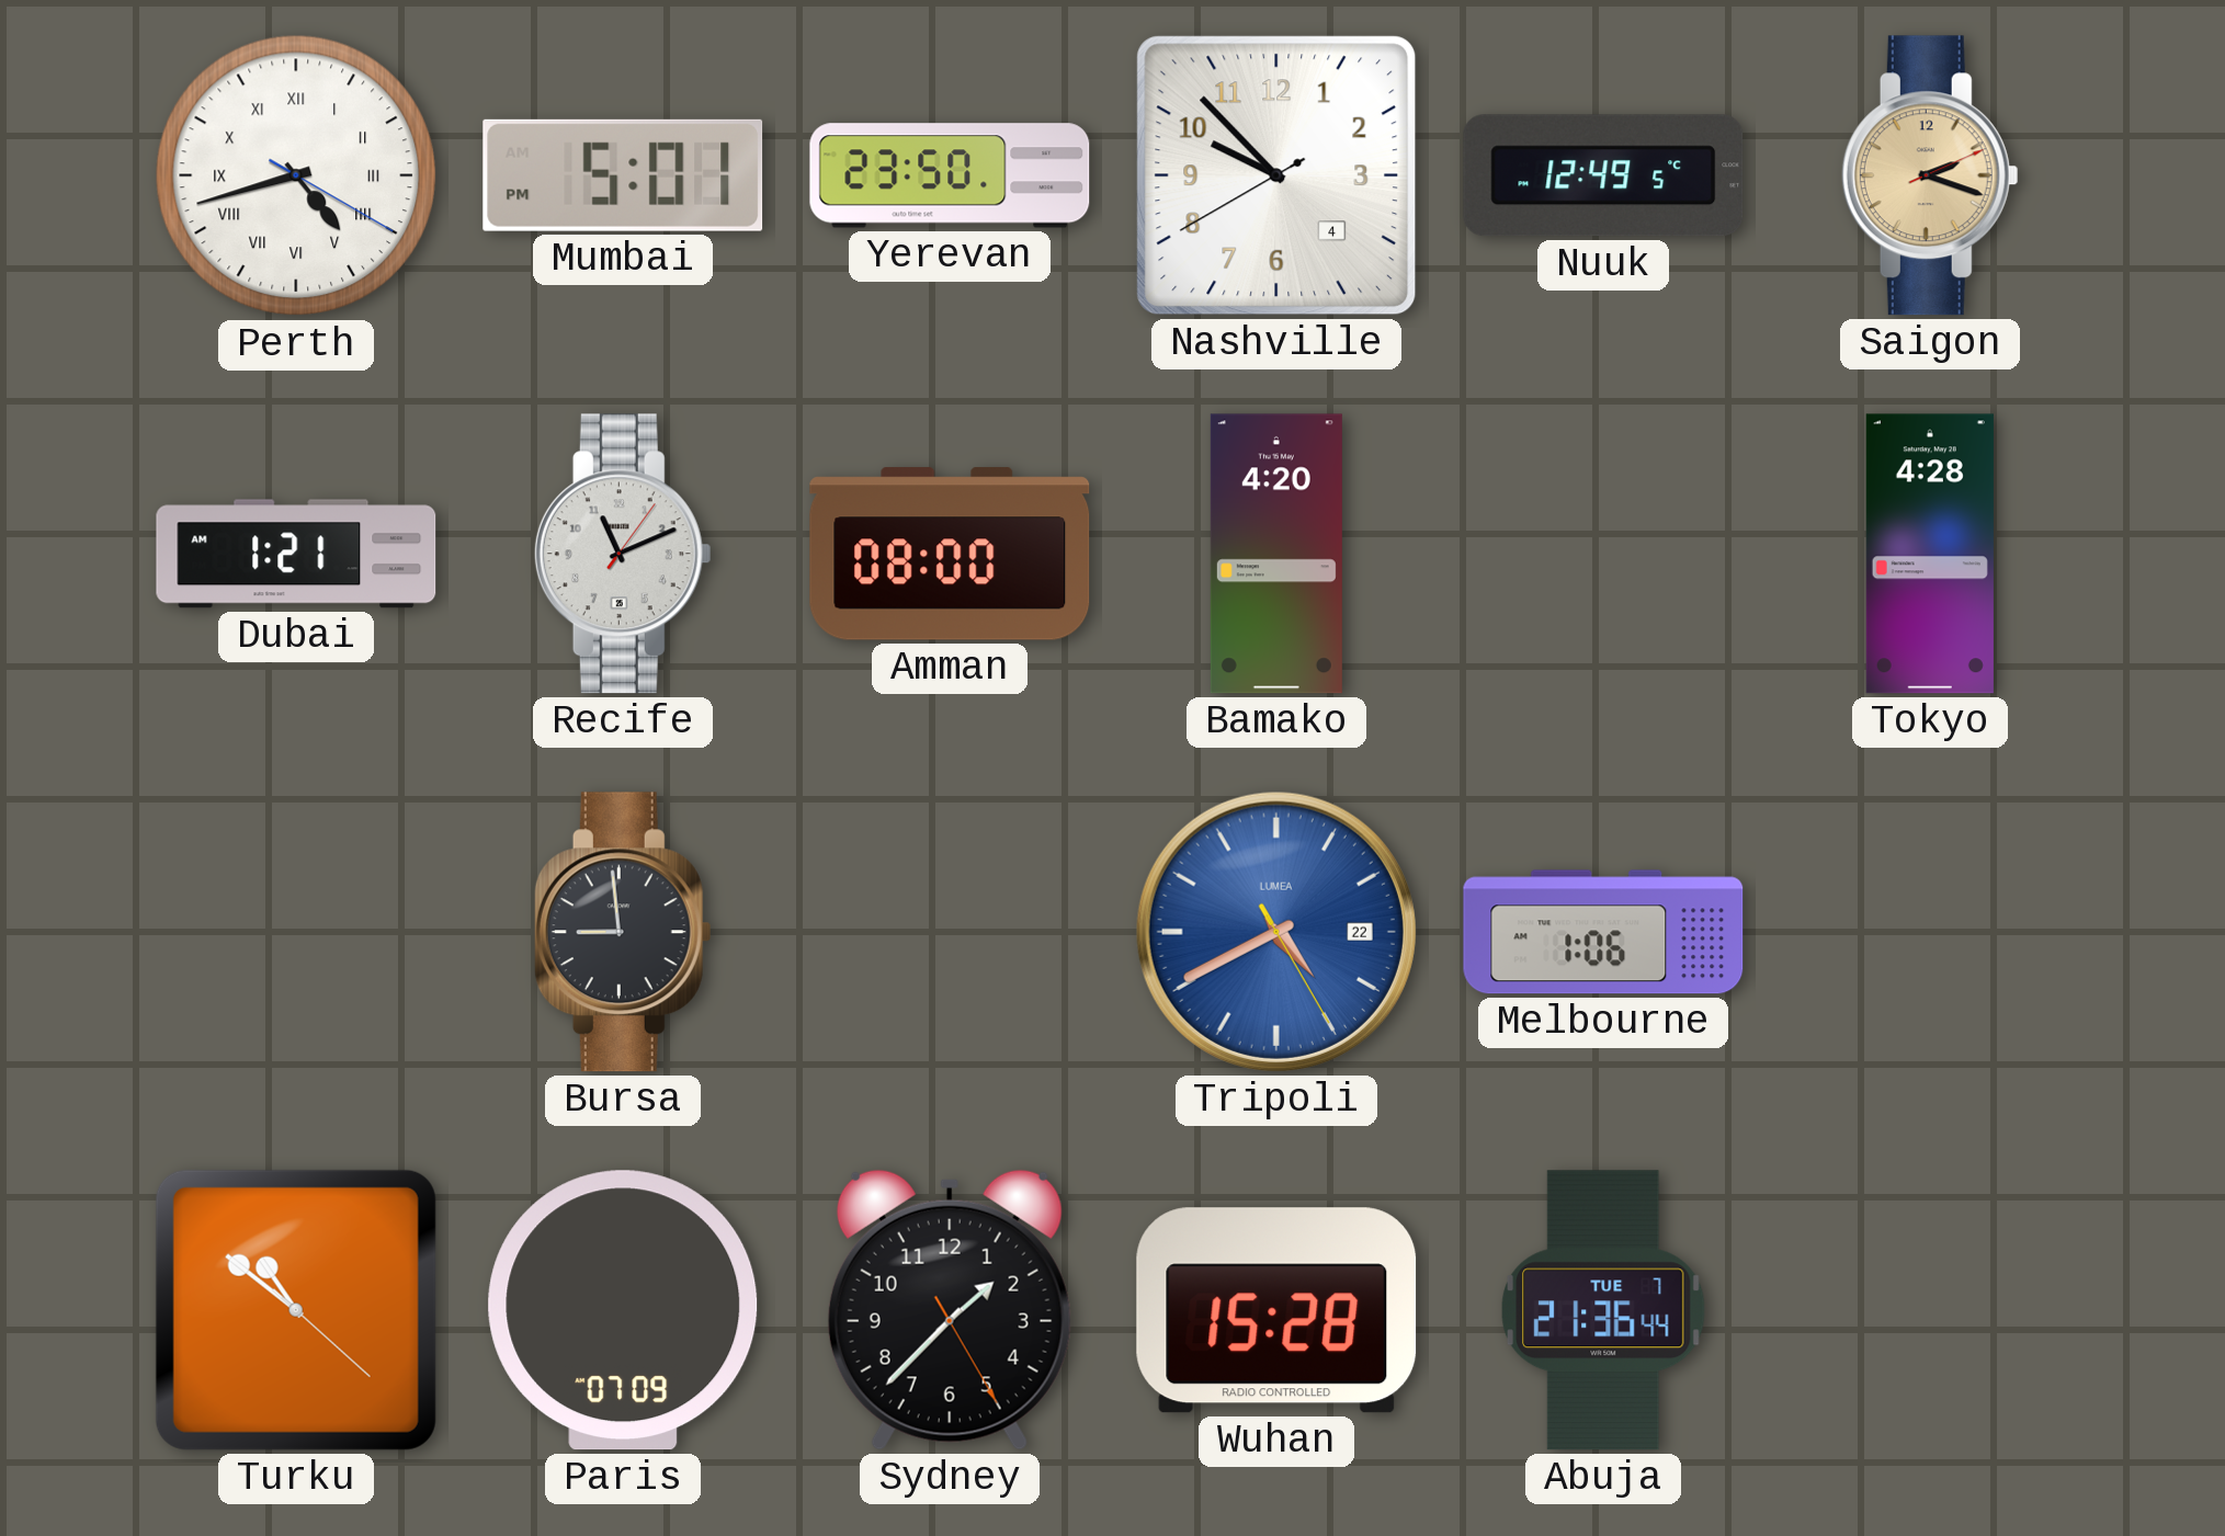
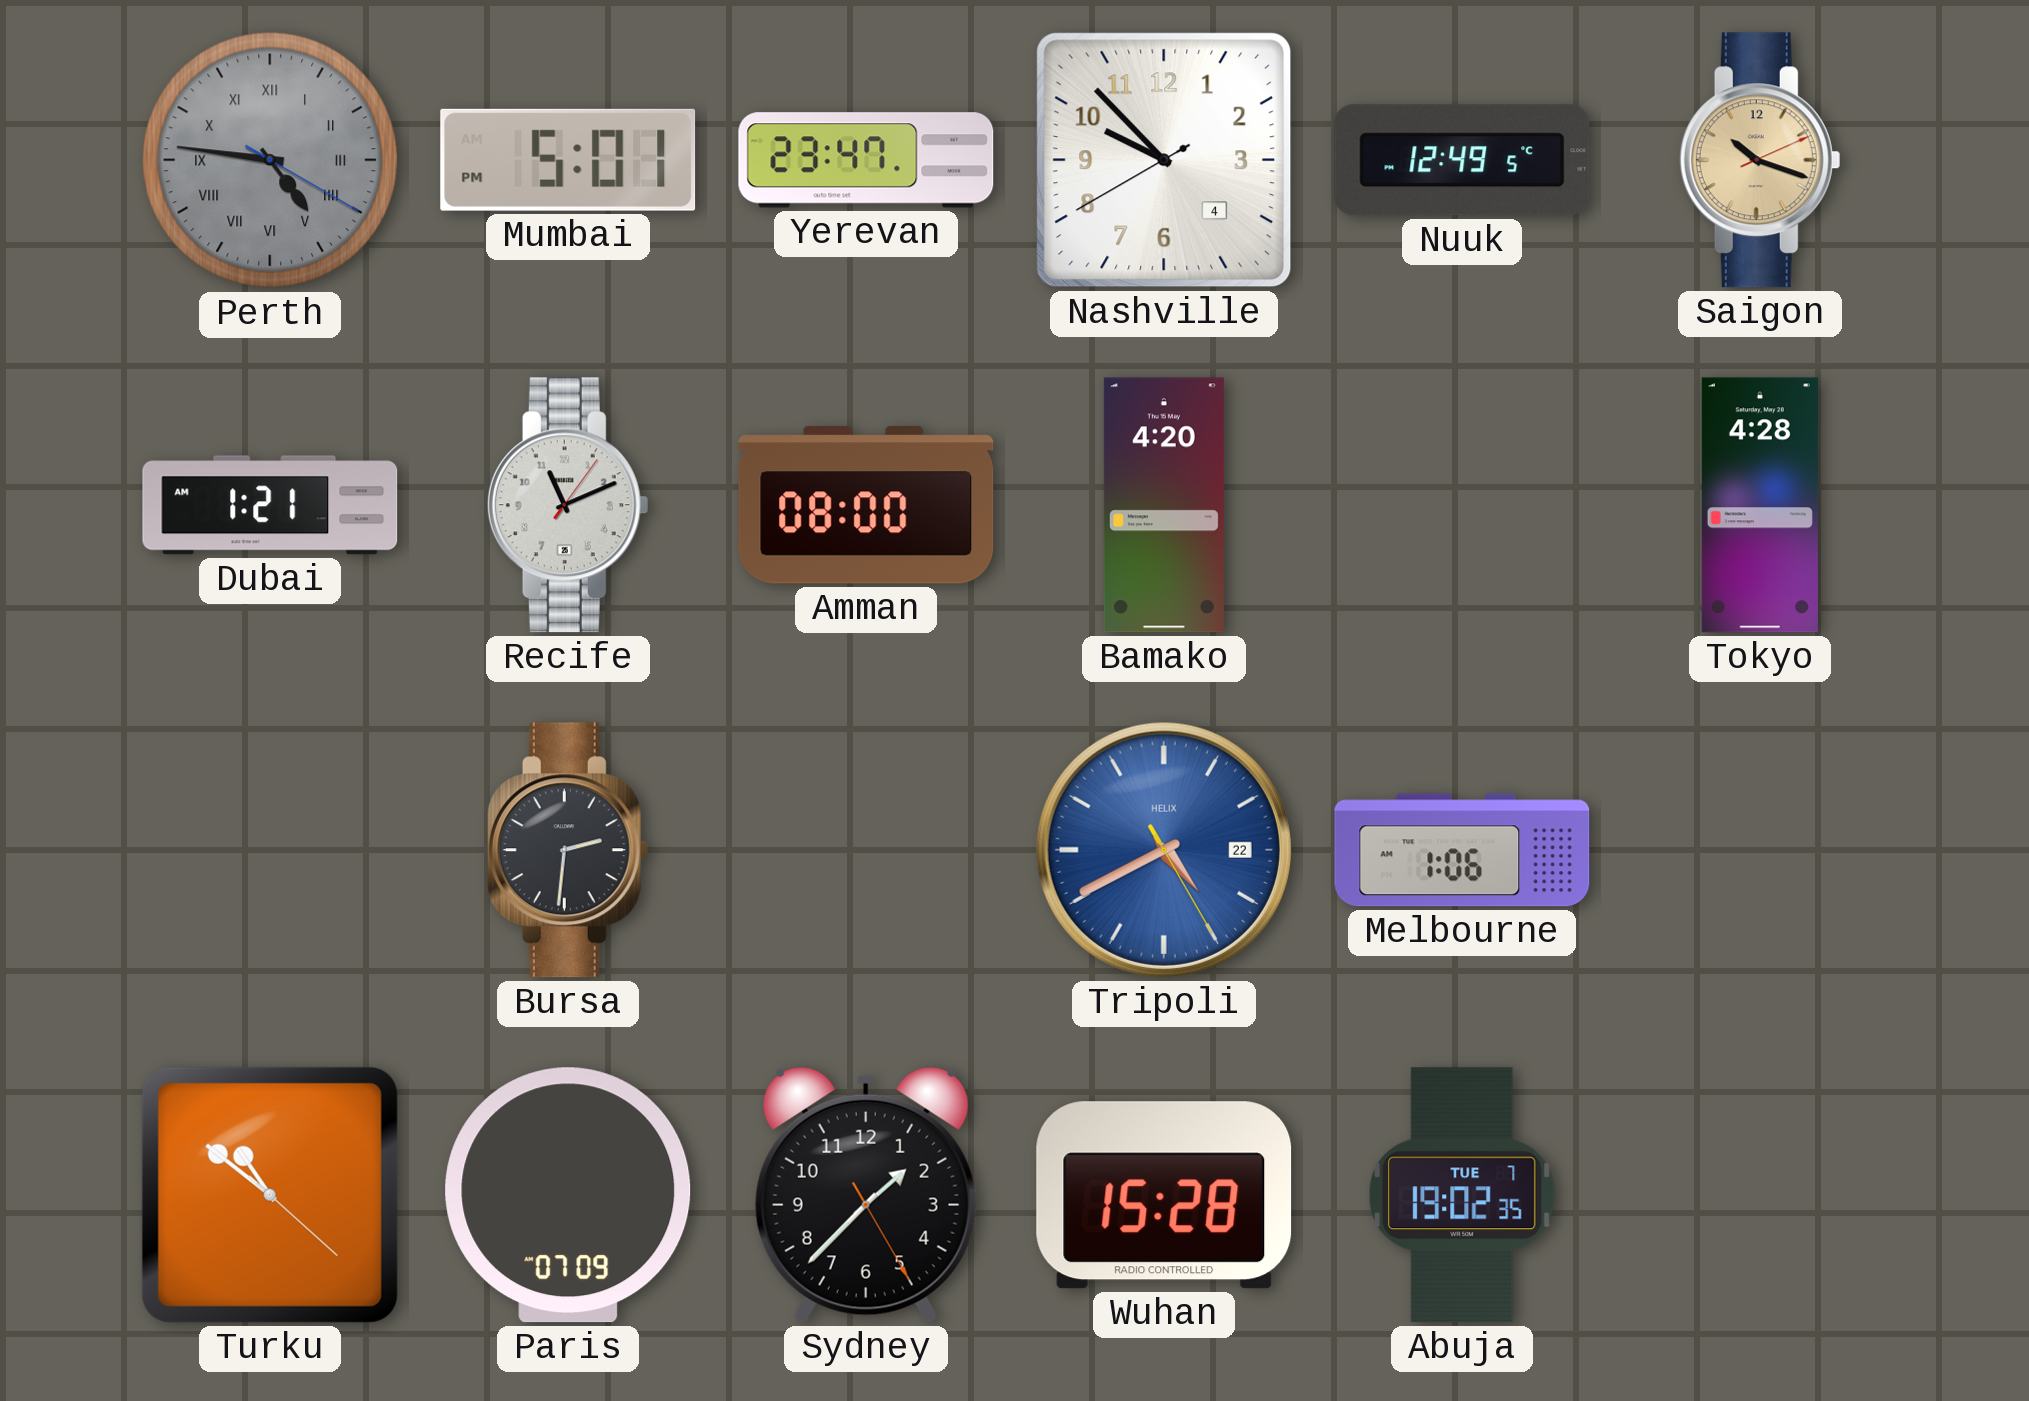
Perth: 4:42 -> 4:46
Perth dial: white -> grey
Yerevan: 23:50 -> 23:47
Saigon: 2:18 -> 10:18
Bursa: 8:59 -> 2:31
Tripoli brand: LUMEA -> HELIX
Abuja: 21:36 -> 19:02
